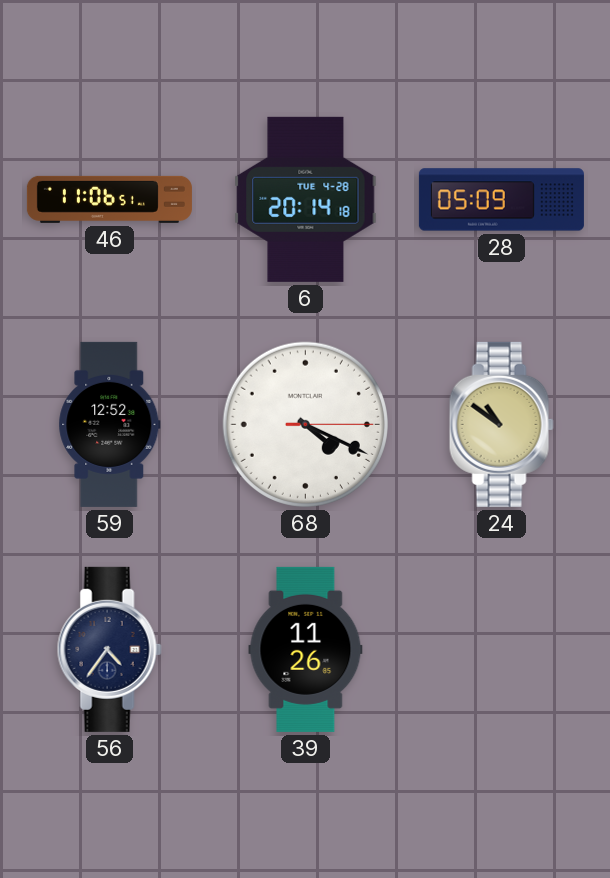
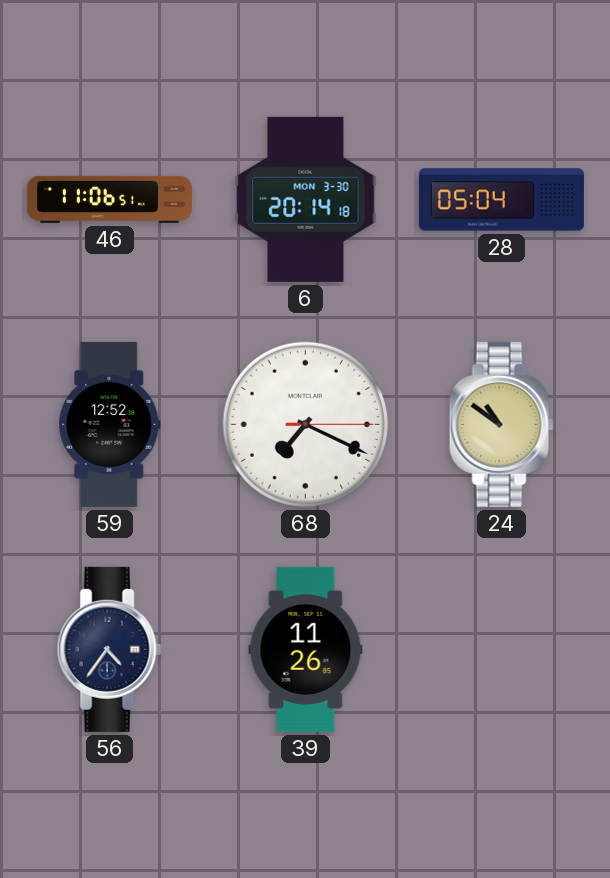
6 date: TUE 4-28 -> MON 3-30
28: 05:09 -> 05:04
68: 4:19 -> 7:19
